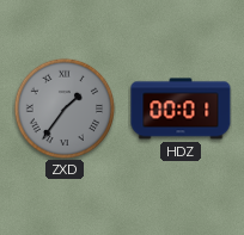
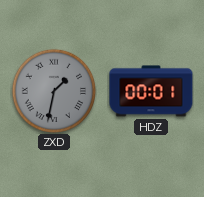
ZXD: 1:36 -> 1:32
